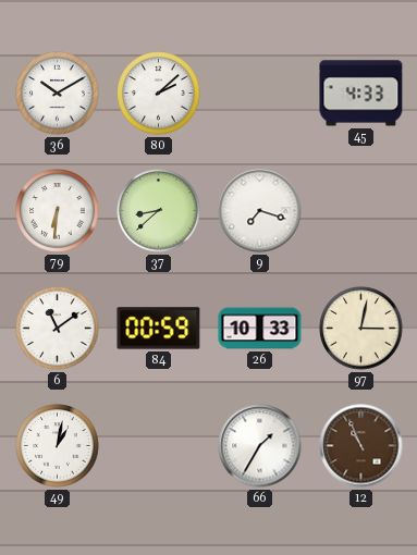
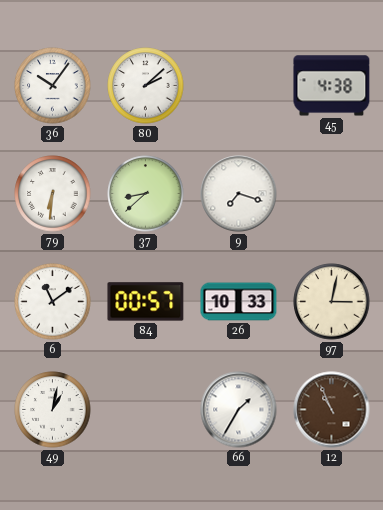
36: 10:10 -> 10:06
45: 4:33 -> 4:38
84: 00:59 -> 00:57
